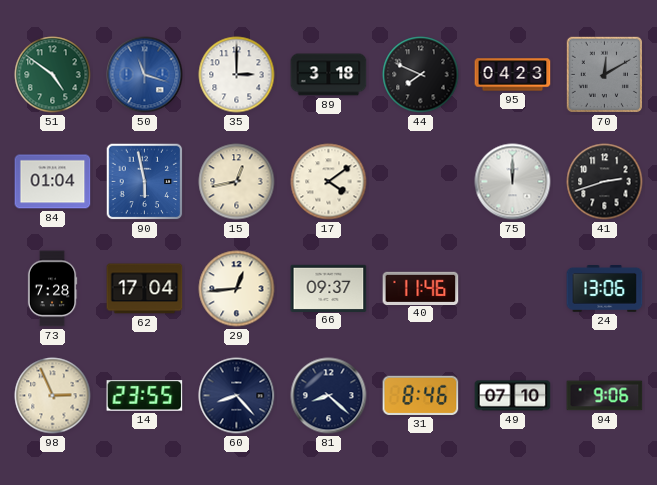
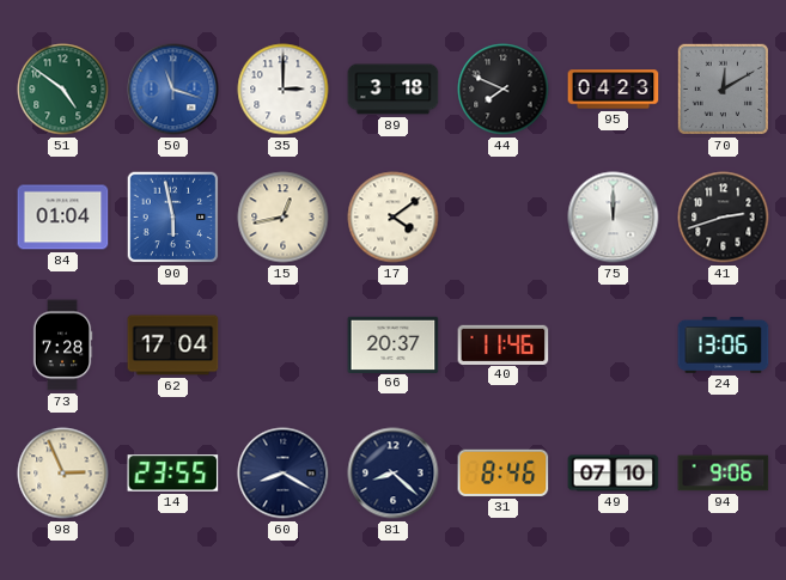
29: 12:44 -> none
66: 09:37 -> 20:37
60: 8:23 -> 8:20
